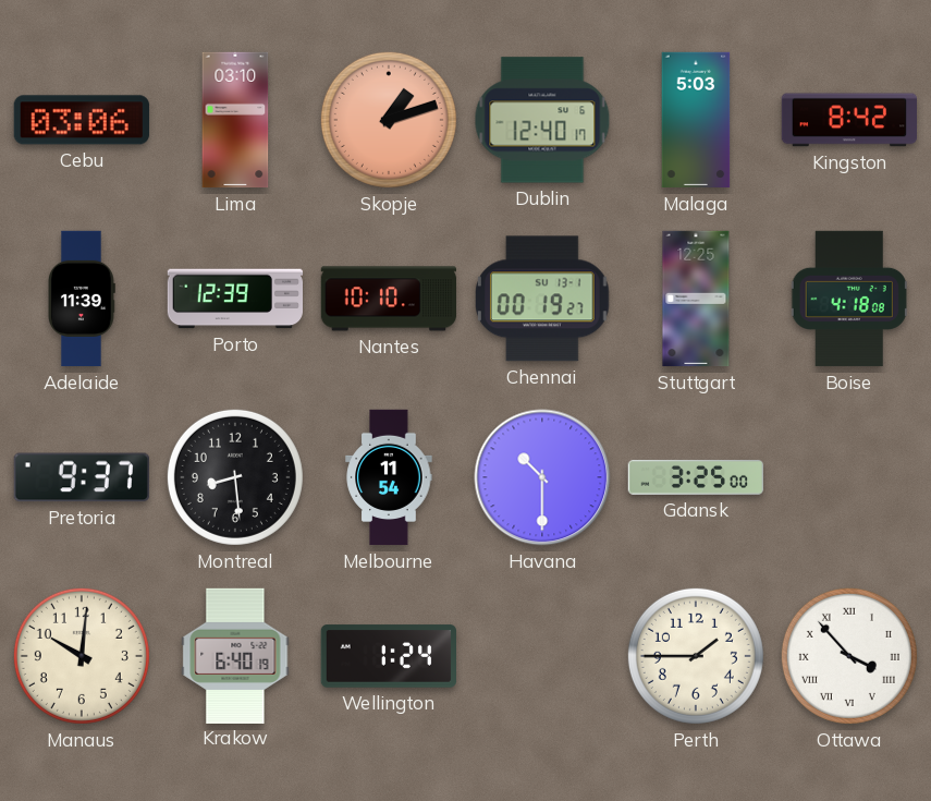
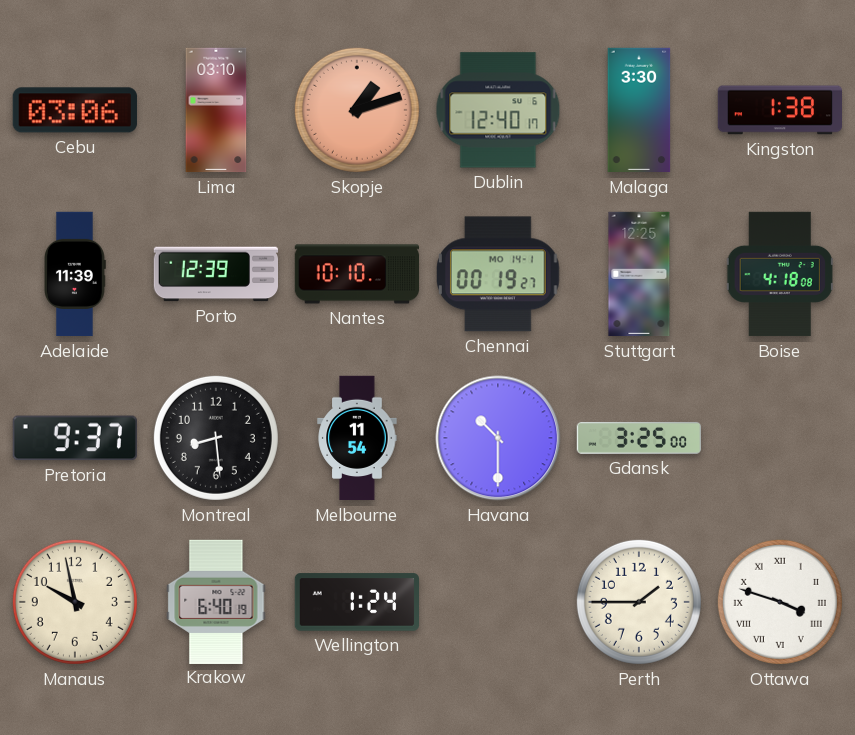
Malaga: 5:03 -> 3:30
Kingston: 8:42 -> 1:38
Chennai date: SU 13-1 -> MO 14-1
Manaus: 10:01 -> 9:58
Ottawa: 3:53 -> 3:48
